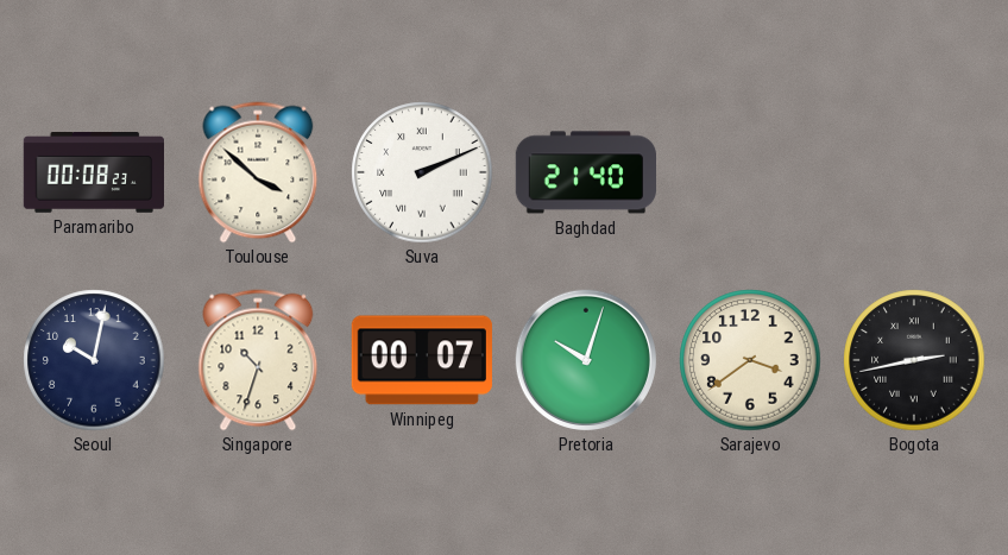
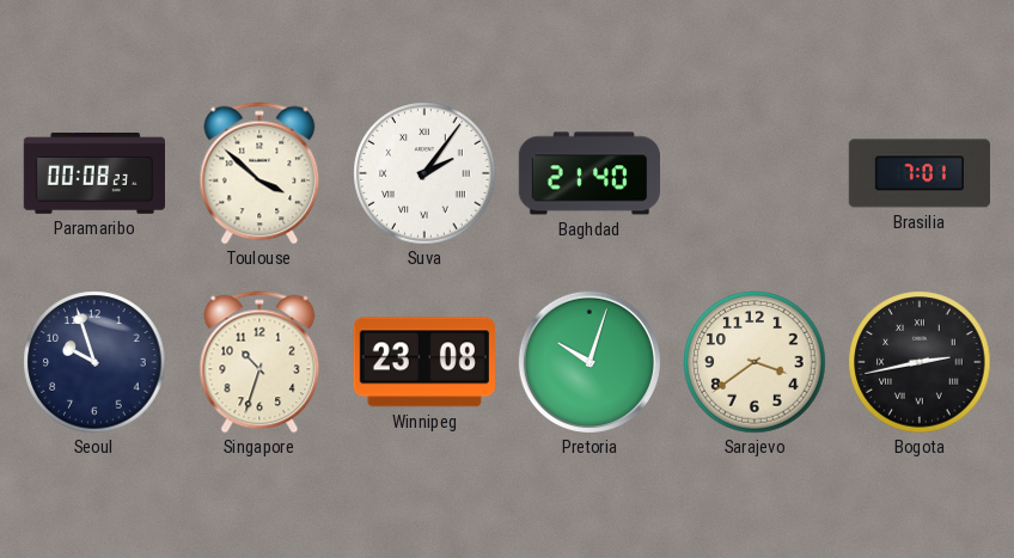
Suva: 2:11 -> 2:06
Brasilia: none -> 7:01
Seoul: 10:02 -> 9:57
Winnipeg: 00:07 -> 23:08
